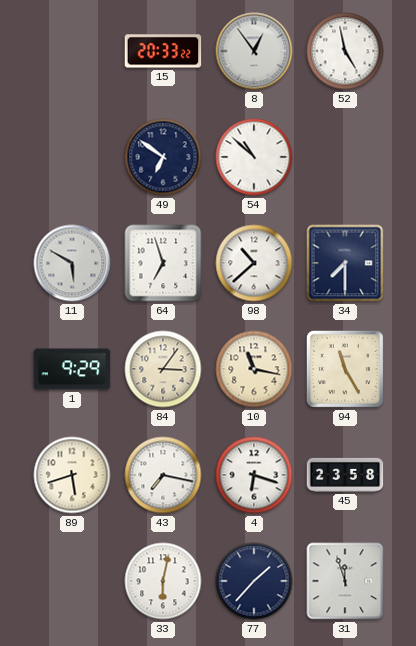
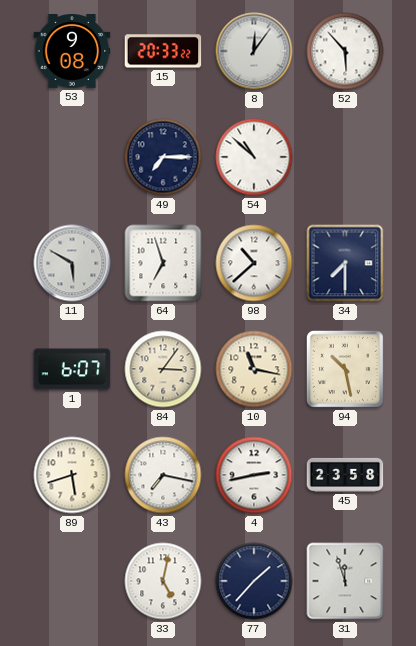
53: none -> 9:08
8: 12:54 -> 12:06
52: 4:58 -> 5:53
49: 6:51 -> 7:15
1: 9:29 -> 6:07
94: 11:25 -> 10:28
4: 6:18 -> 2:43
33: 6:02 -> 5:02
